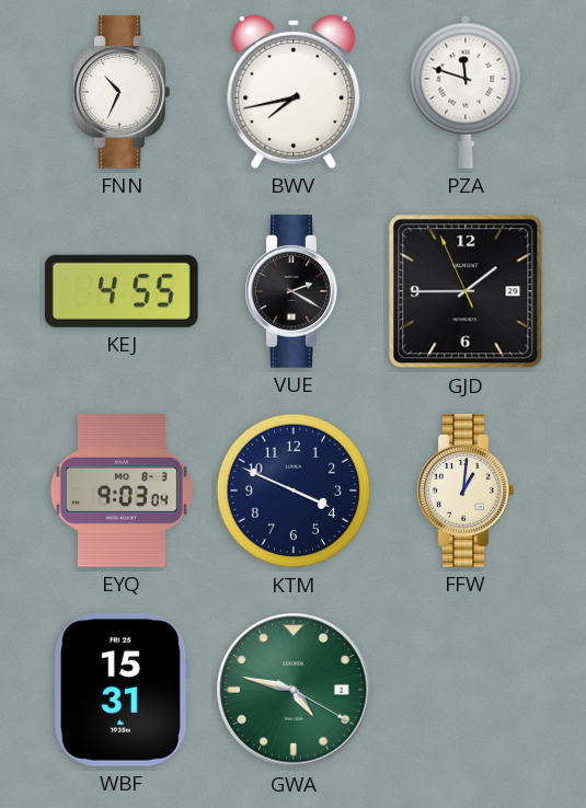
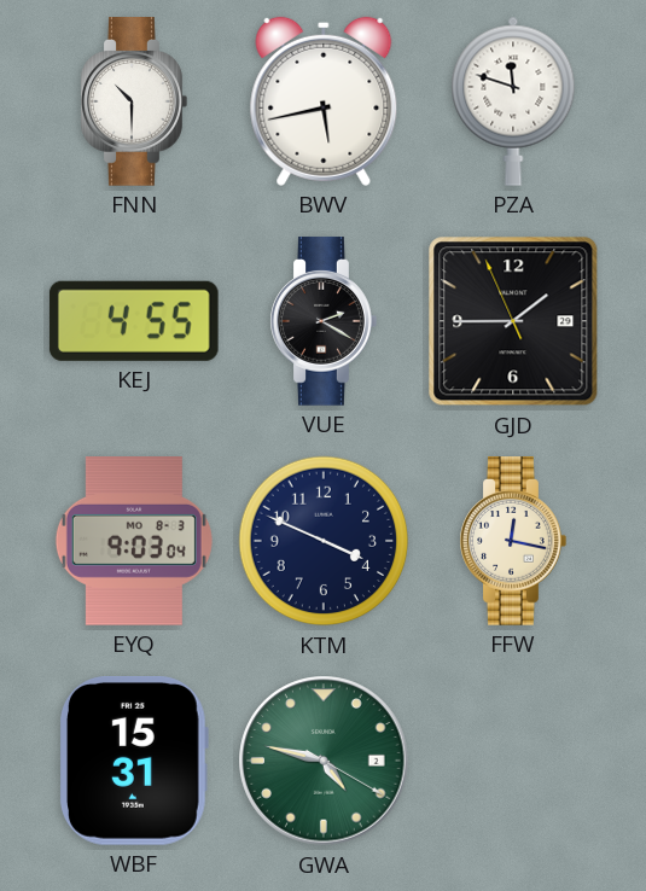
FNN: 10:34 -> 10:30
BWV: 7:43 -> 5:43
FFW: 1:01 -> 12:17
